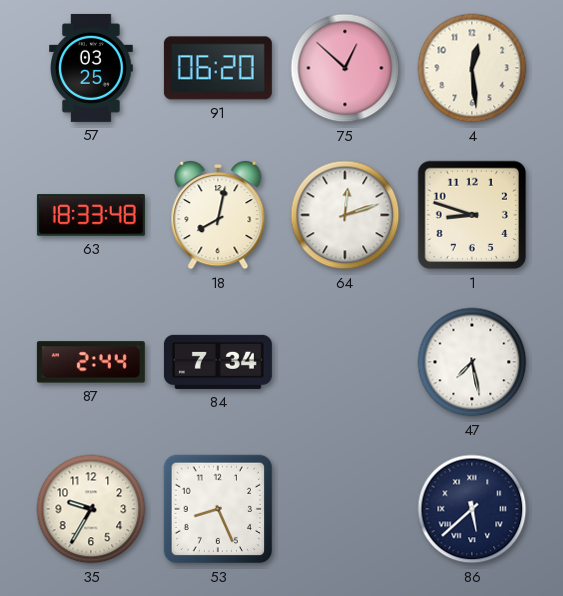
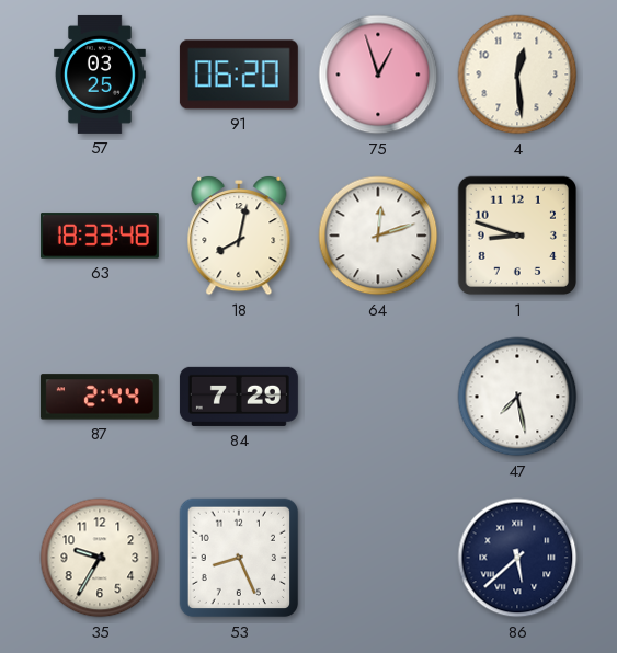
75: 12:52 -> 12:57
84: 7:34 -> 7:29
